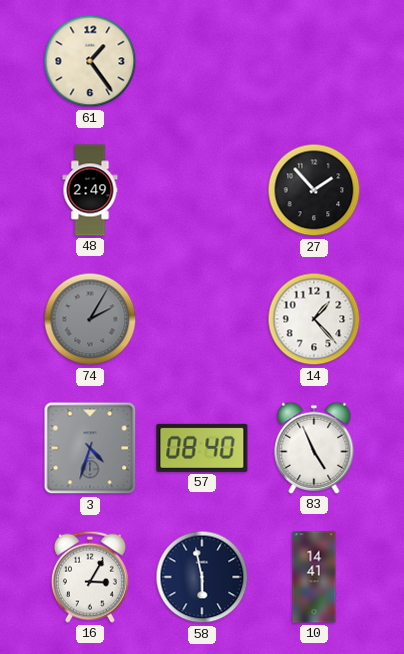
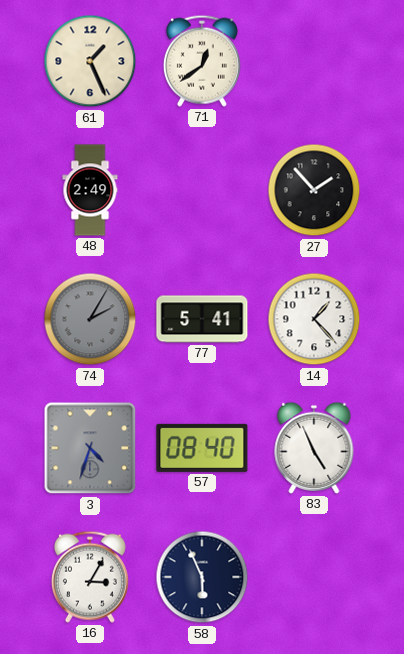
61: 1:24 -> 1:26
71: none -> 12:39
77: none -> 5:41
58: 5:58 -> 5:56
10: 14:41 -> none
